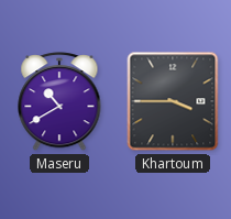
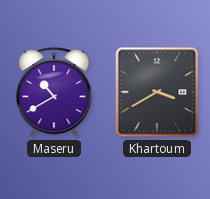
Khartoum: 3:45 -> 3:40
